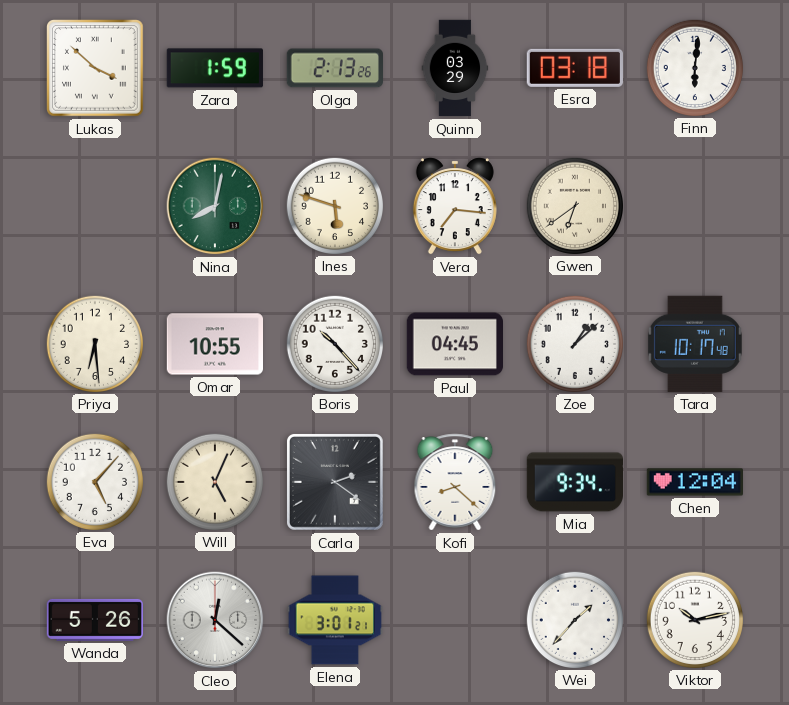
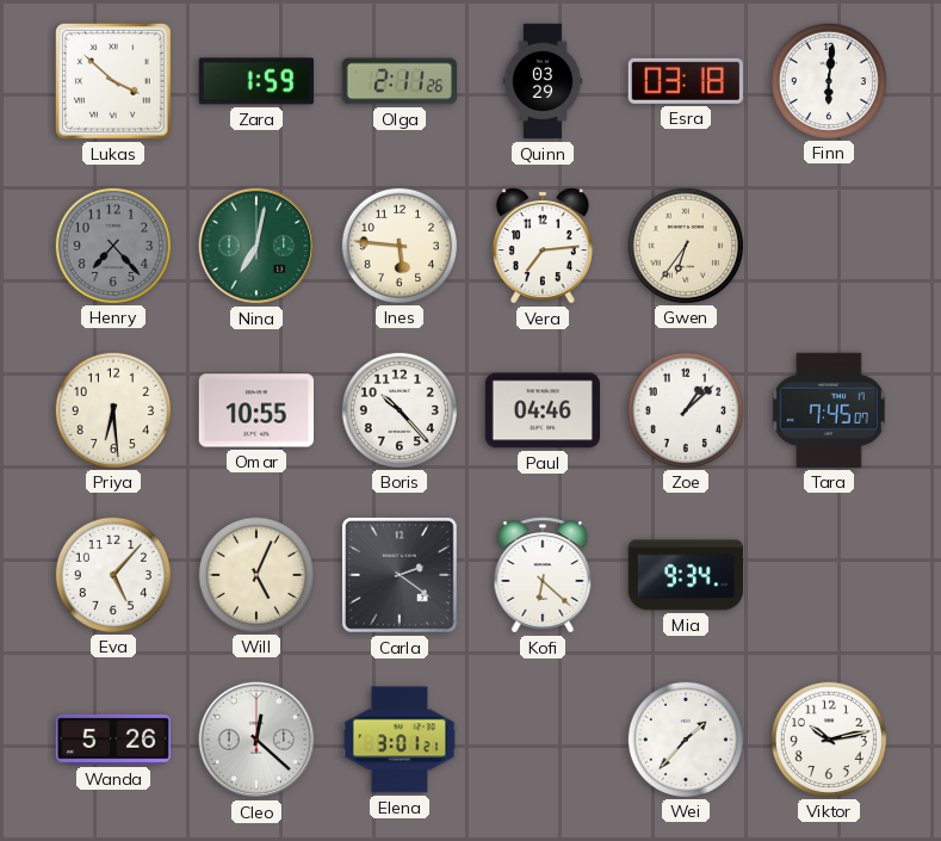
Olga: 2:13 -> 2:11
Henry: none -> 7:23
Nina: 8:02 -> 7:02
Ines: 5:48 -> 5:46
Vera: 7:16 -> 7:14
Gwen: 6:39 -> 6:36
Paul: 04:45 -> 04:46
Tara: 10:17 -> 7:45
Kofi: 8:22 -> 6:22
Chen: 12:04 -> none
